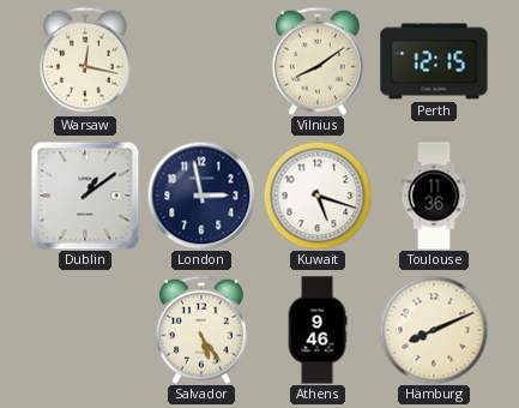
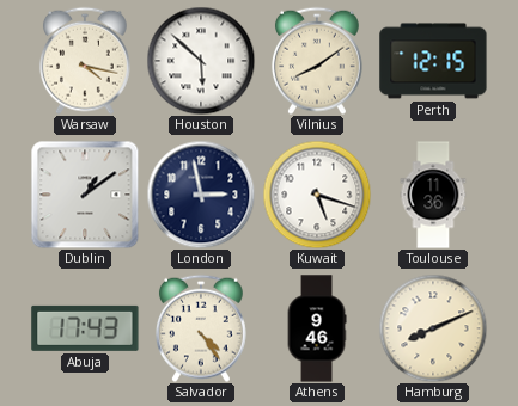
Warsaw: 12:17 -> 4:17
Houston: none -> 5:52
Abuja: none -> 17:43
Salvador: 5:24 -> 4:24
